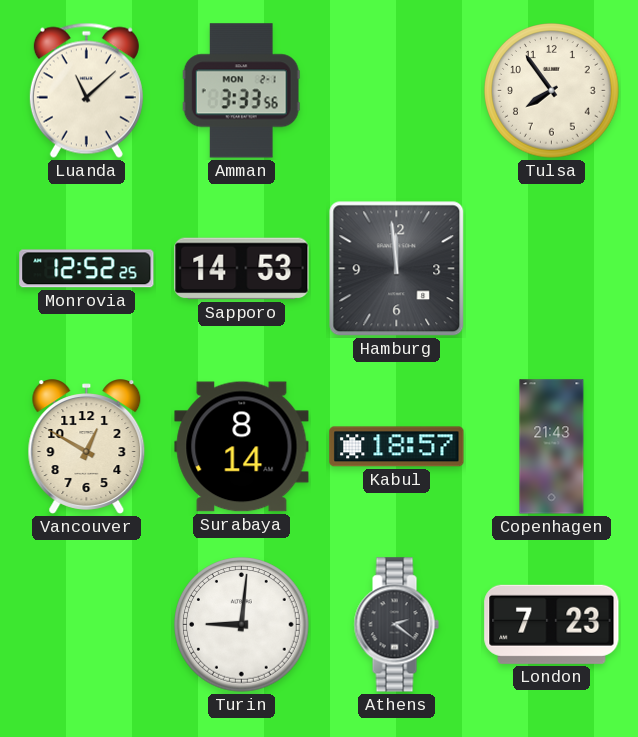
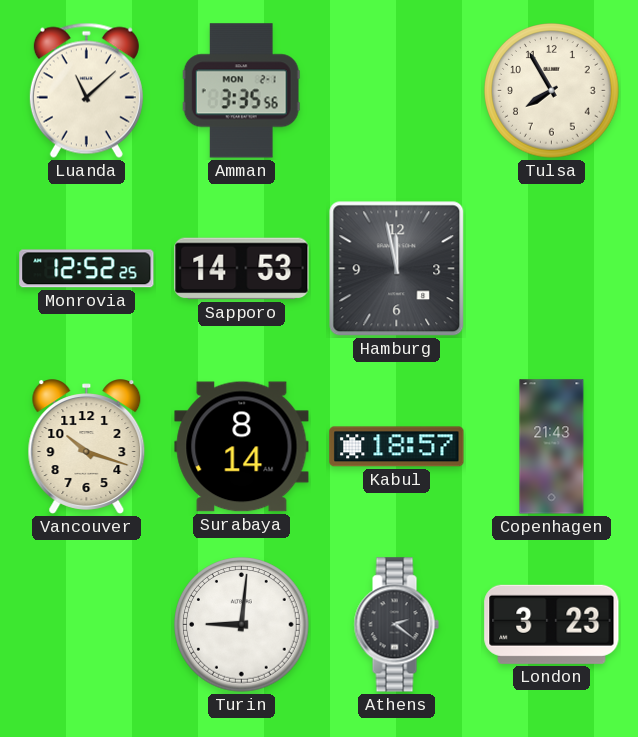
Amman: 3:33 -> 3:35
Tulsa: 7:54 -> 7:55
Hamburg: 11:59 -> 11:58
Vancouver: 12:50 -> 10:18
London: 7:23 -> 3:23
